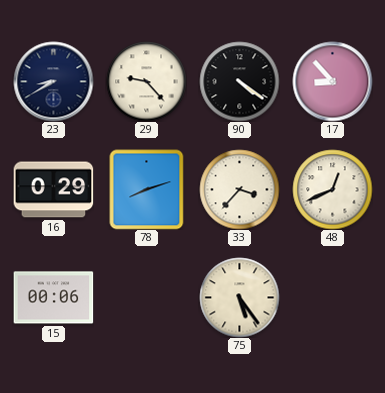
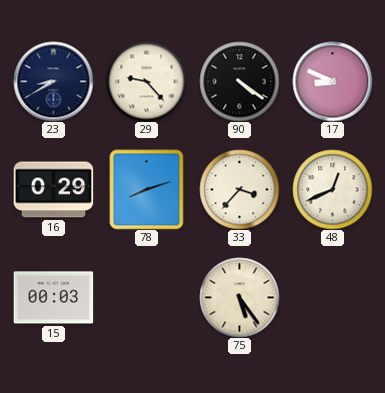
17: 8:53 -> 8:49
15: 00:06 -> 00:03
